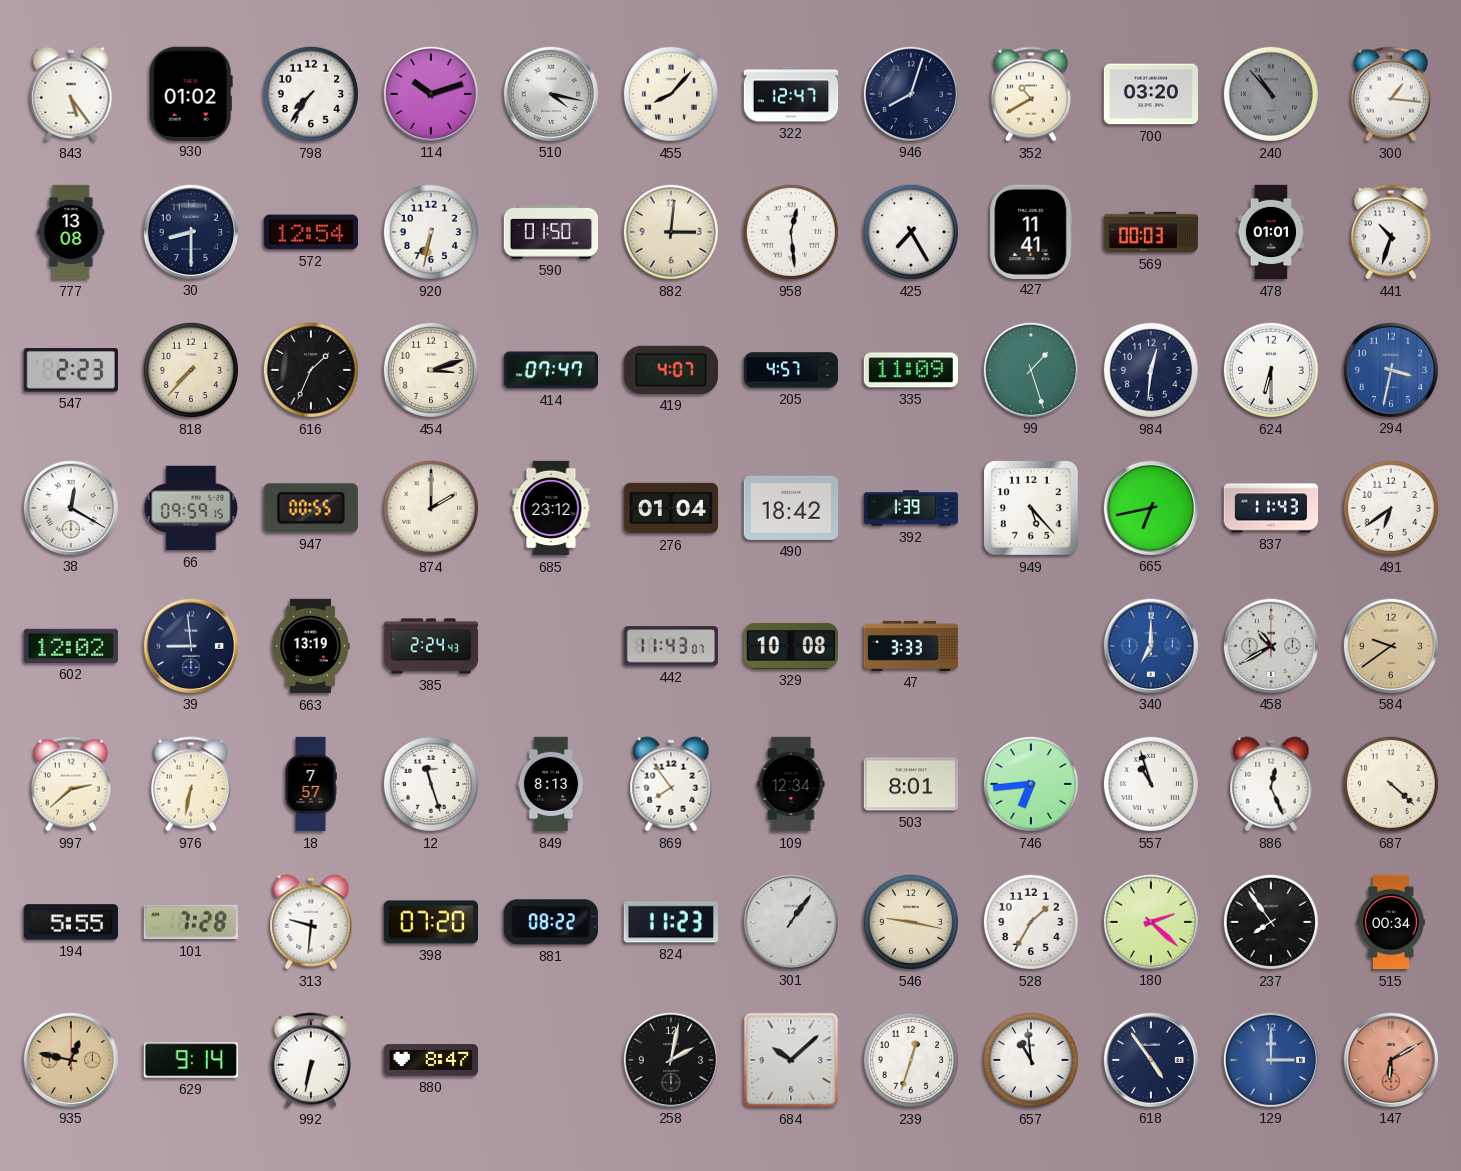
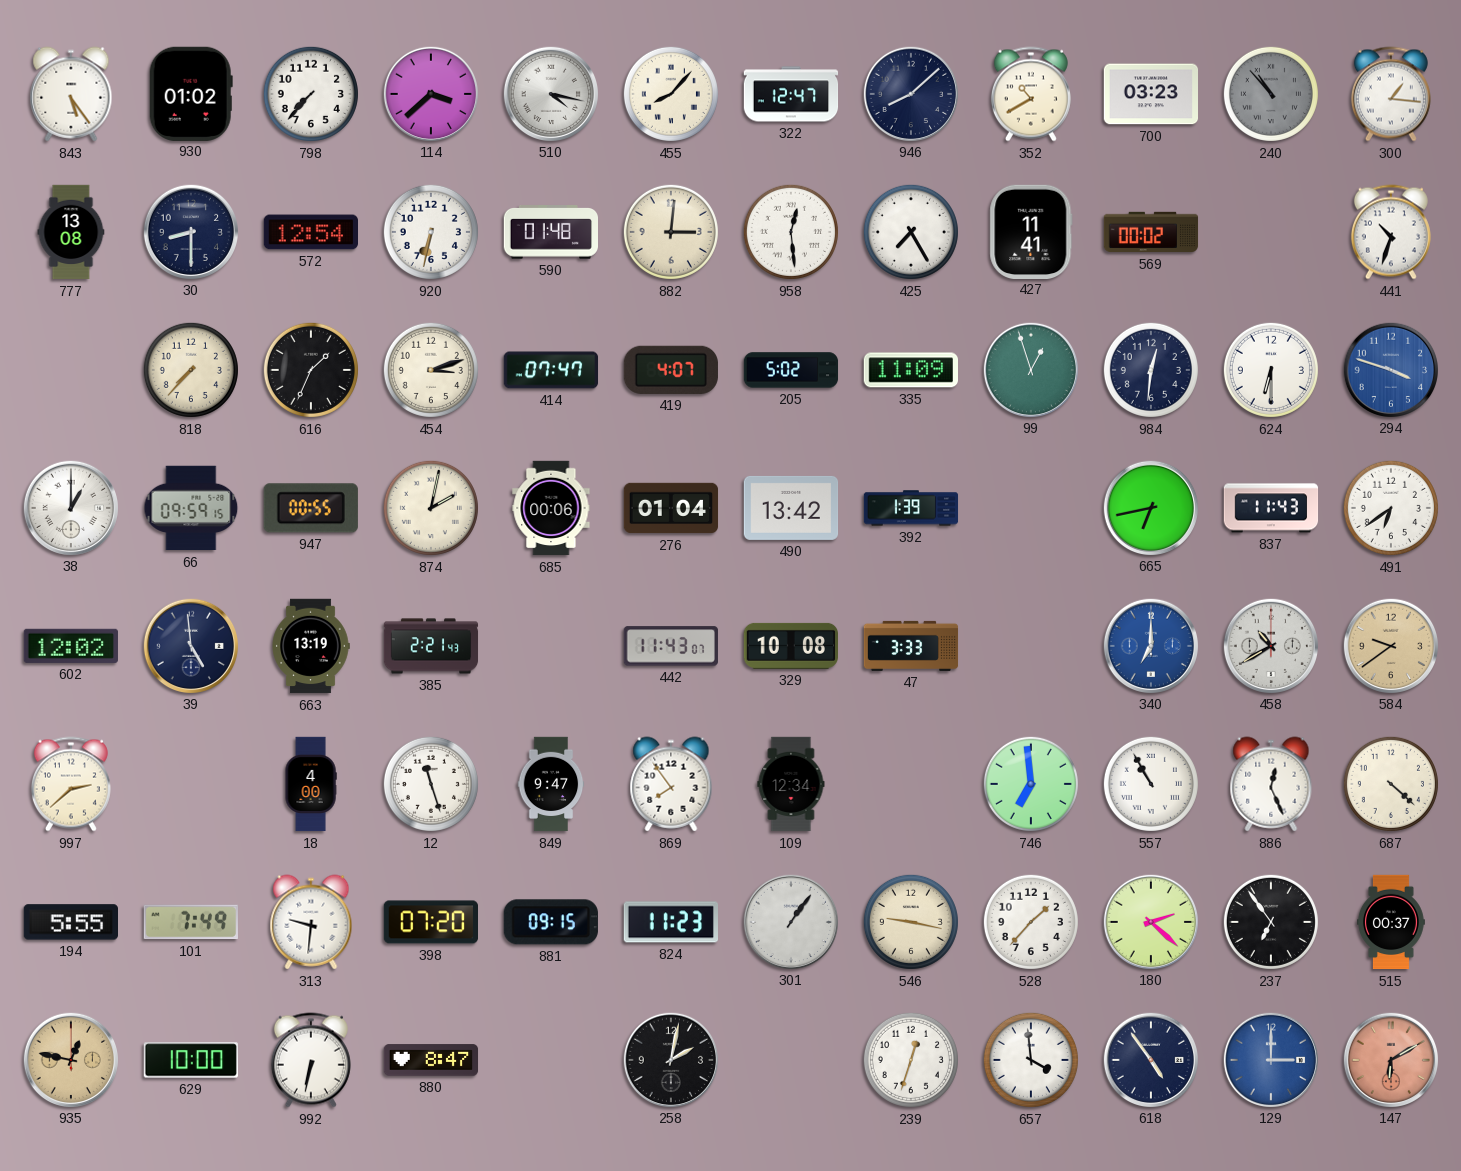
798: 7:36 -> 7:37
114: 10:12 -> 3:38
946: 8:03 -> 8:08
700: 03:20 -> 03:23
590: 01:50 -> 01:48
569: 00:03 -> 00:02
478: 01:01 -> none
547: 2:23 -> none
205: 4:57 -> 5:02
99: 1:27 -> 12:57
294: 3:32 -> 3:48
38: 12:20 -> 1:00
874: 2:00 -> 2:02
685: 23:12 -> 00:06
490: 18:42 -> 13:42
949: 5:23 -> none
39: 8:59 -> 4:59
385: 2:24 -> 2:21
976: 6:32 -> none
18: 7:57 -> 4:00
849: 8:13 -> 9:47
503: 8:01 -> none
746: 6:44 -> 6:59
557: 10:57 -> 10:55
101: 7:28 -> 7:49
881: 08:22 -> 09:15
528: 1:35 -> 1:37
237: 7:54 -> 6:54
515: 00:34 -> 00:37
629: 9:14 -> 10:00
684: 10:08 -> none
657: 10:59 -> 3:59
